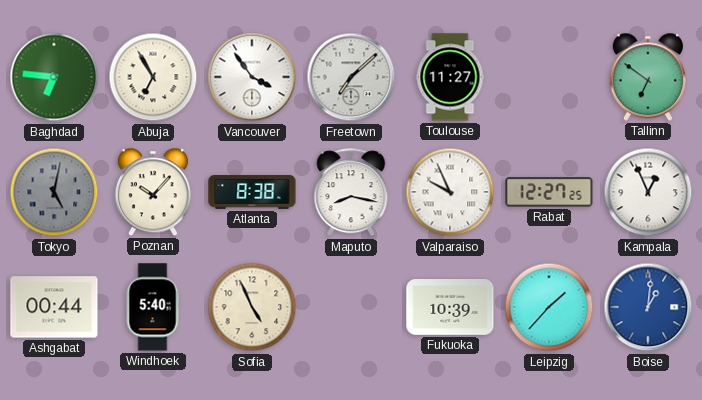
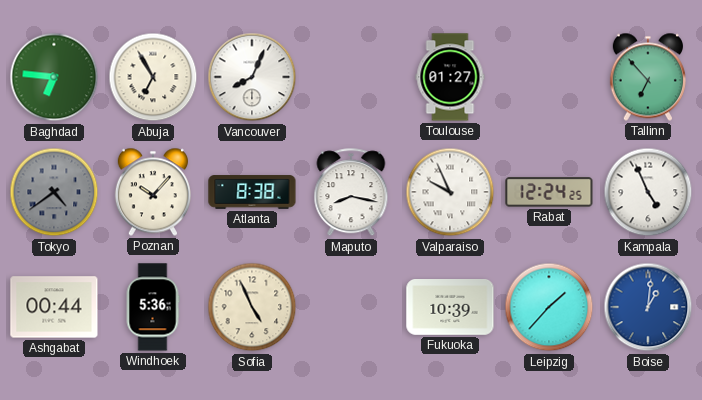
Vancouver: 3:54 -> 8:04
Freetown: 7:08 -> none
Toulouse: 11:27 -> 01:27
Tallinn: 6:51 -> 6:53
Tokyo: 5:02 -> 4:39
Rabat: 12:27 -> 12:24
Kampala: 12:56 -> 4:56
Windhoek: 5:40 -> 5:36
